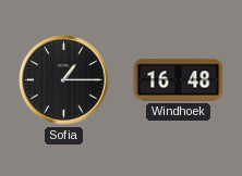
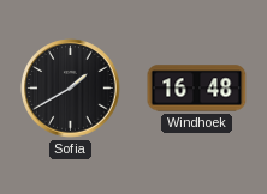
Sofia: 1:15 -> 1:40
